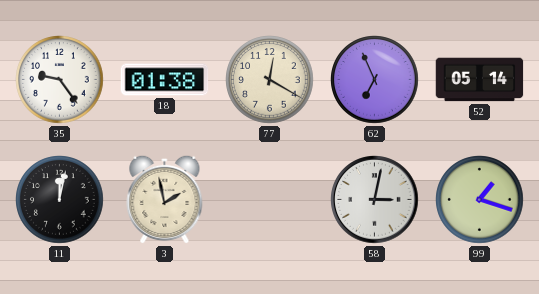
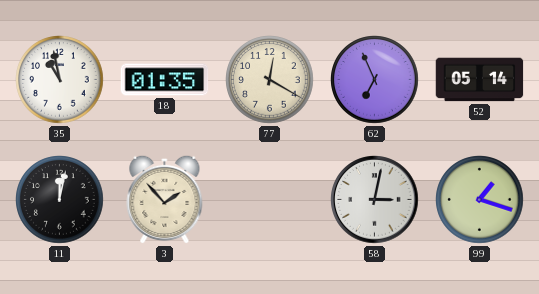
35: 9:24 -> 10:58
18: 01:38 -> 01:35
3: 1:58 -> 1:53
